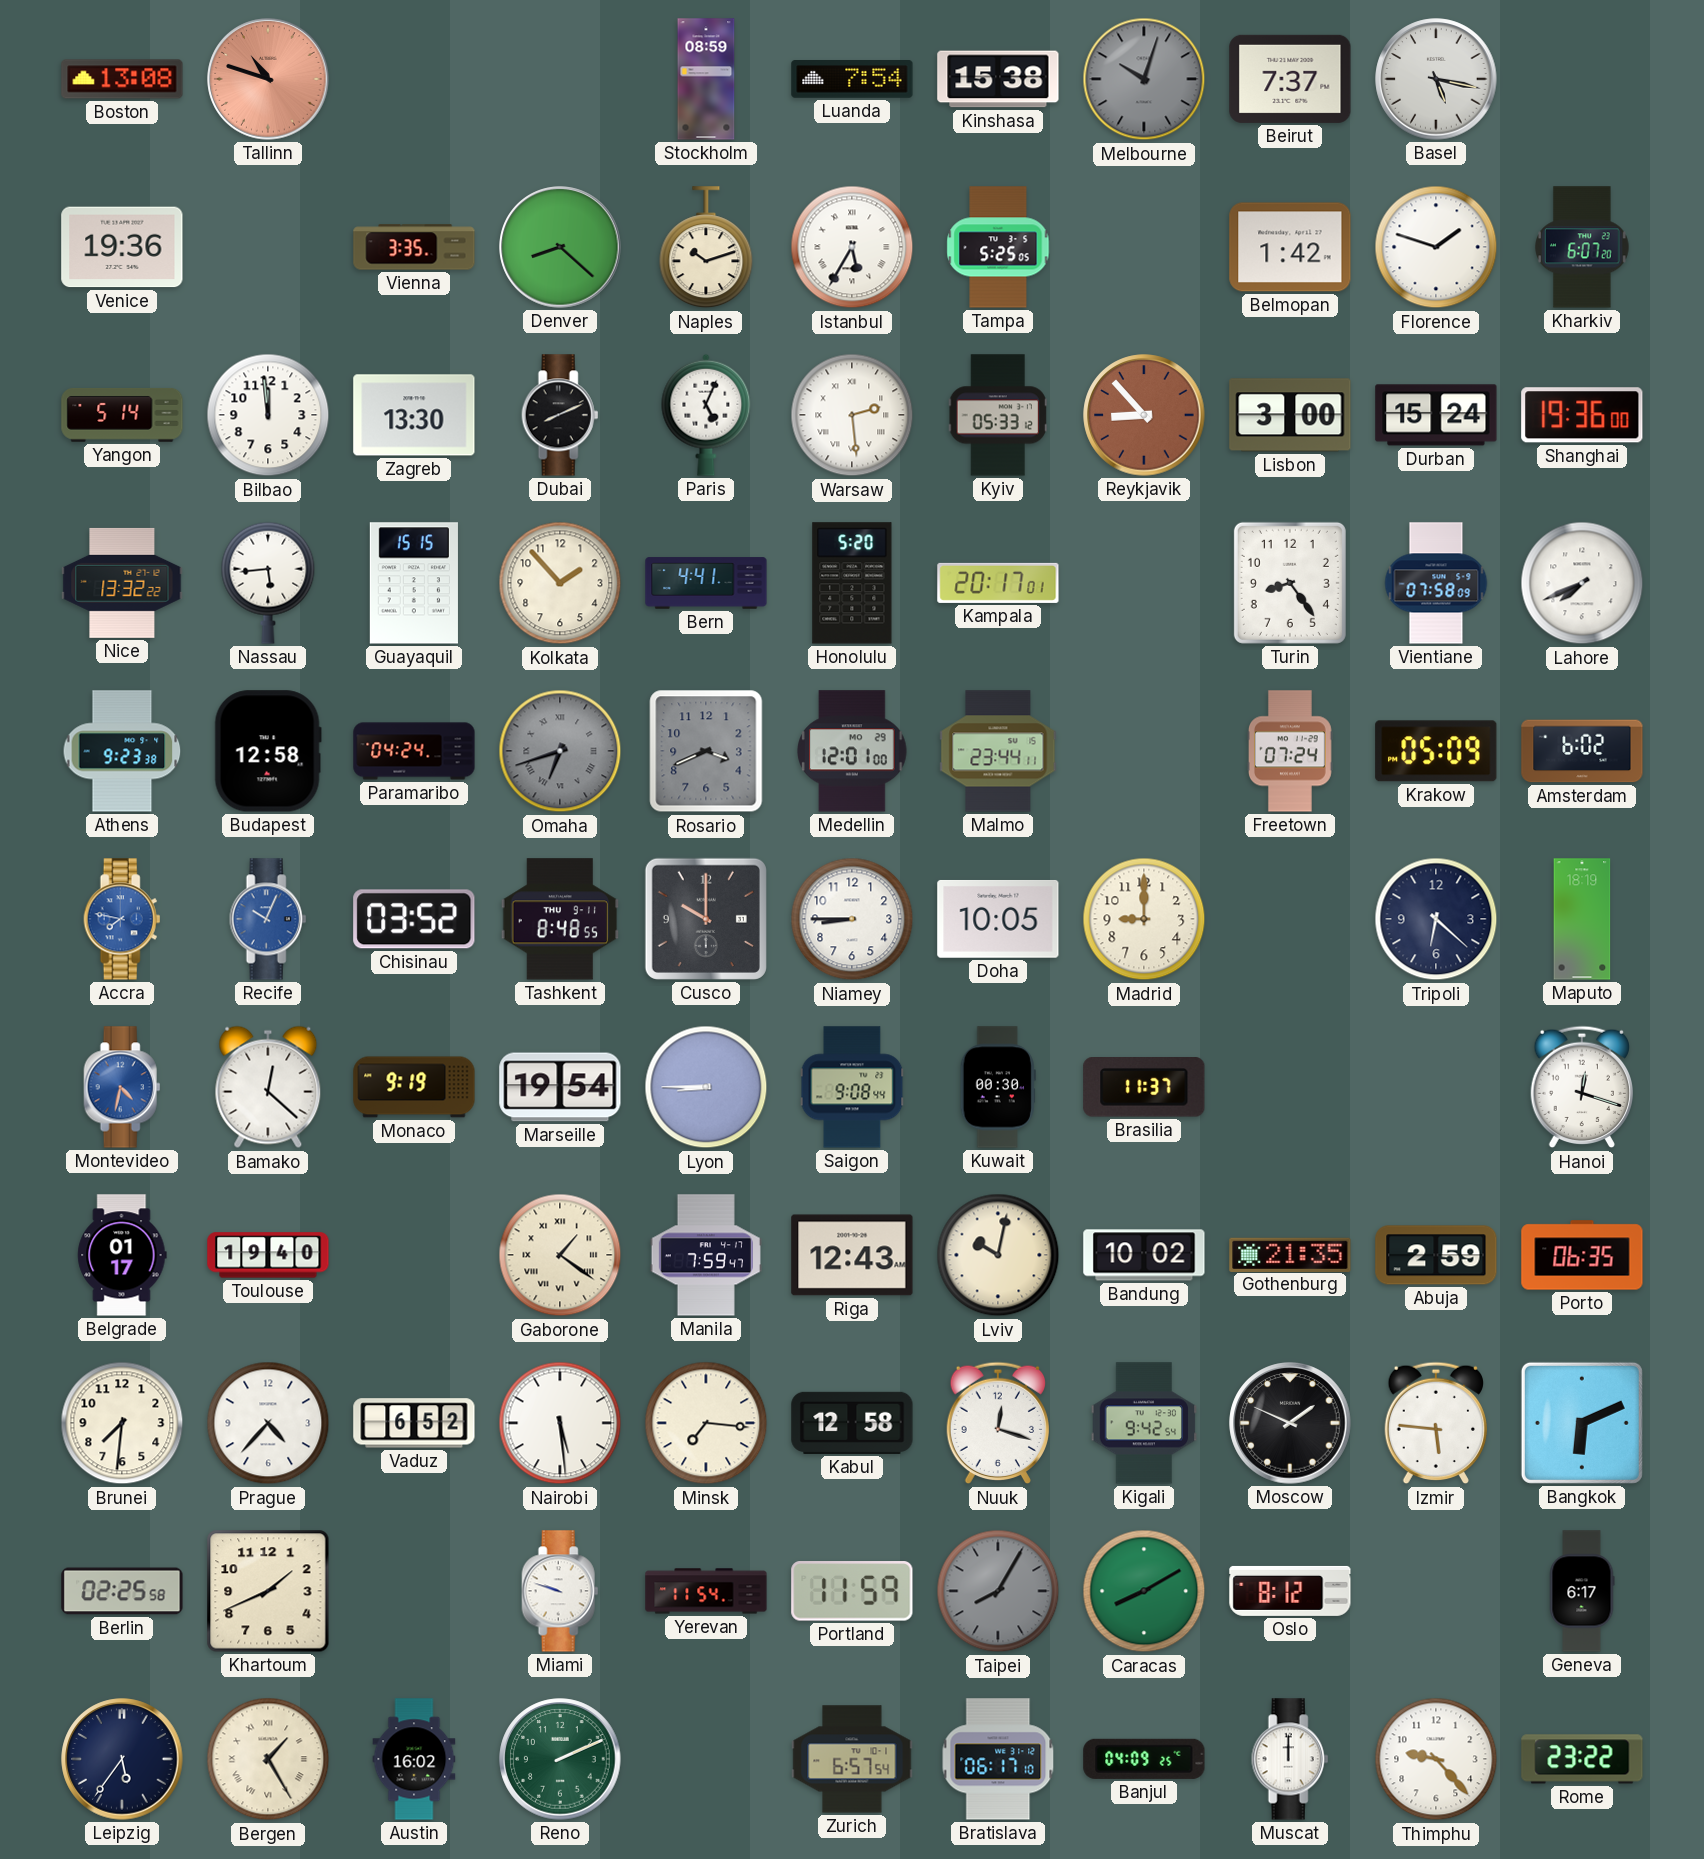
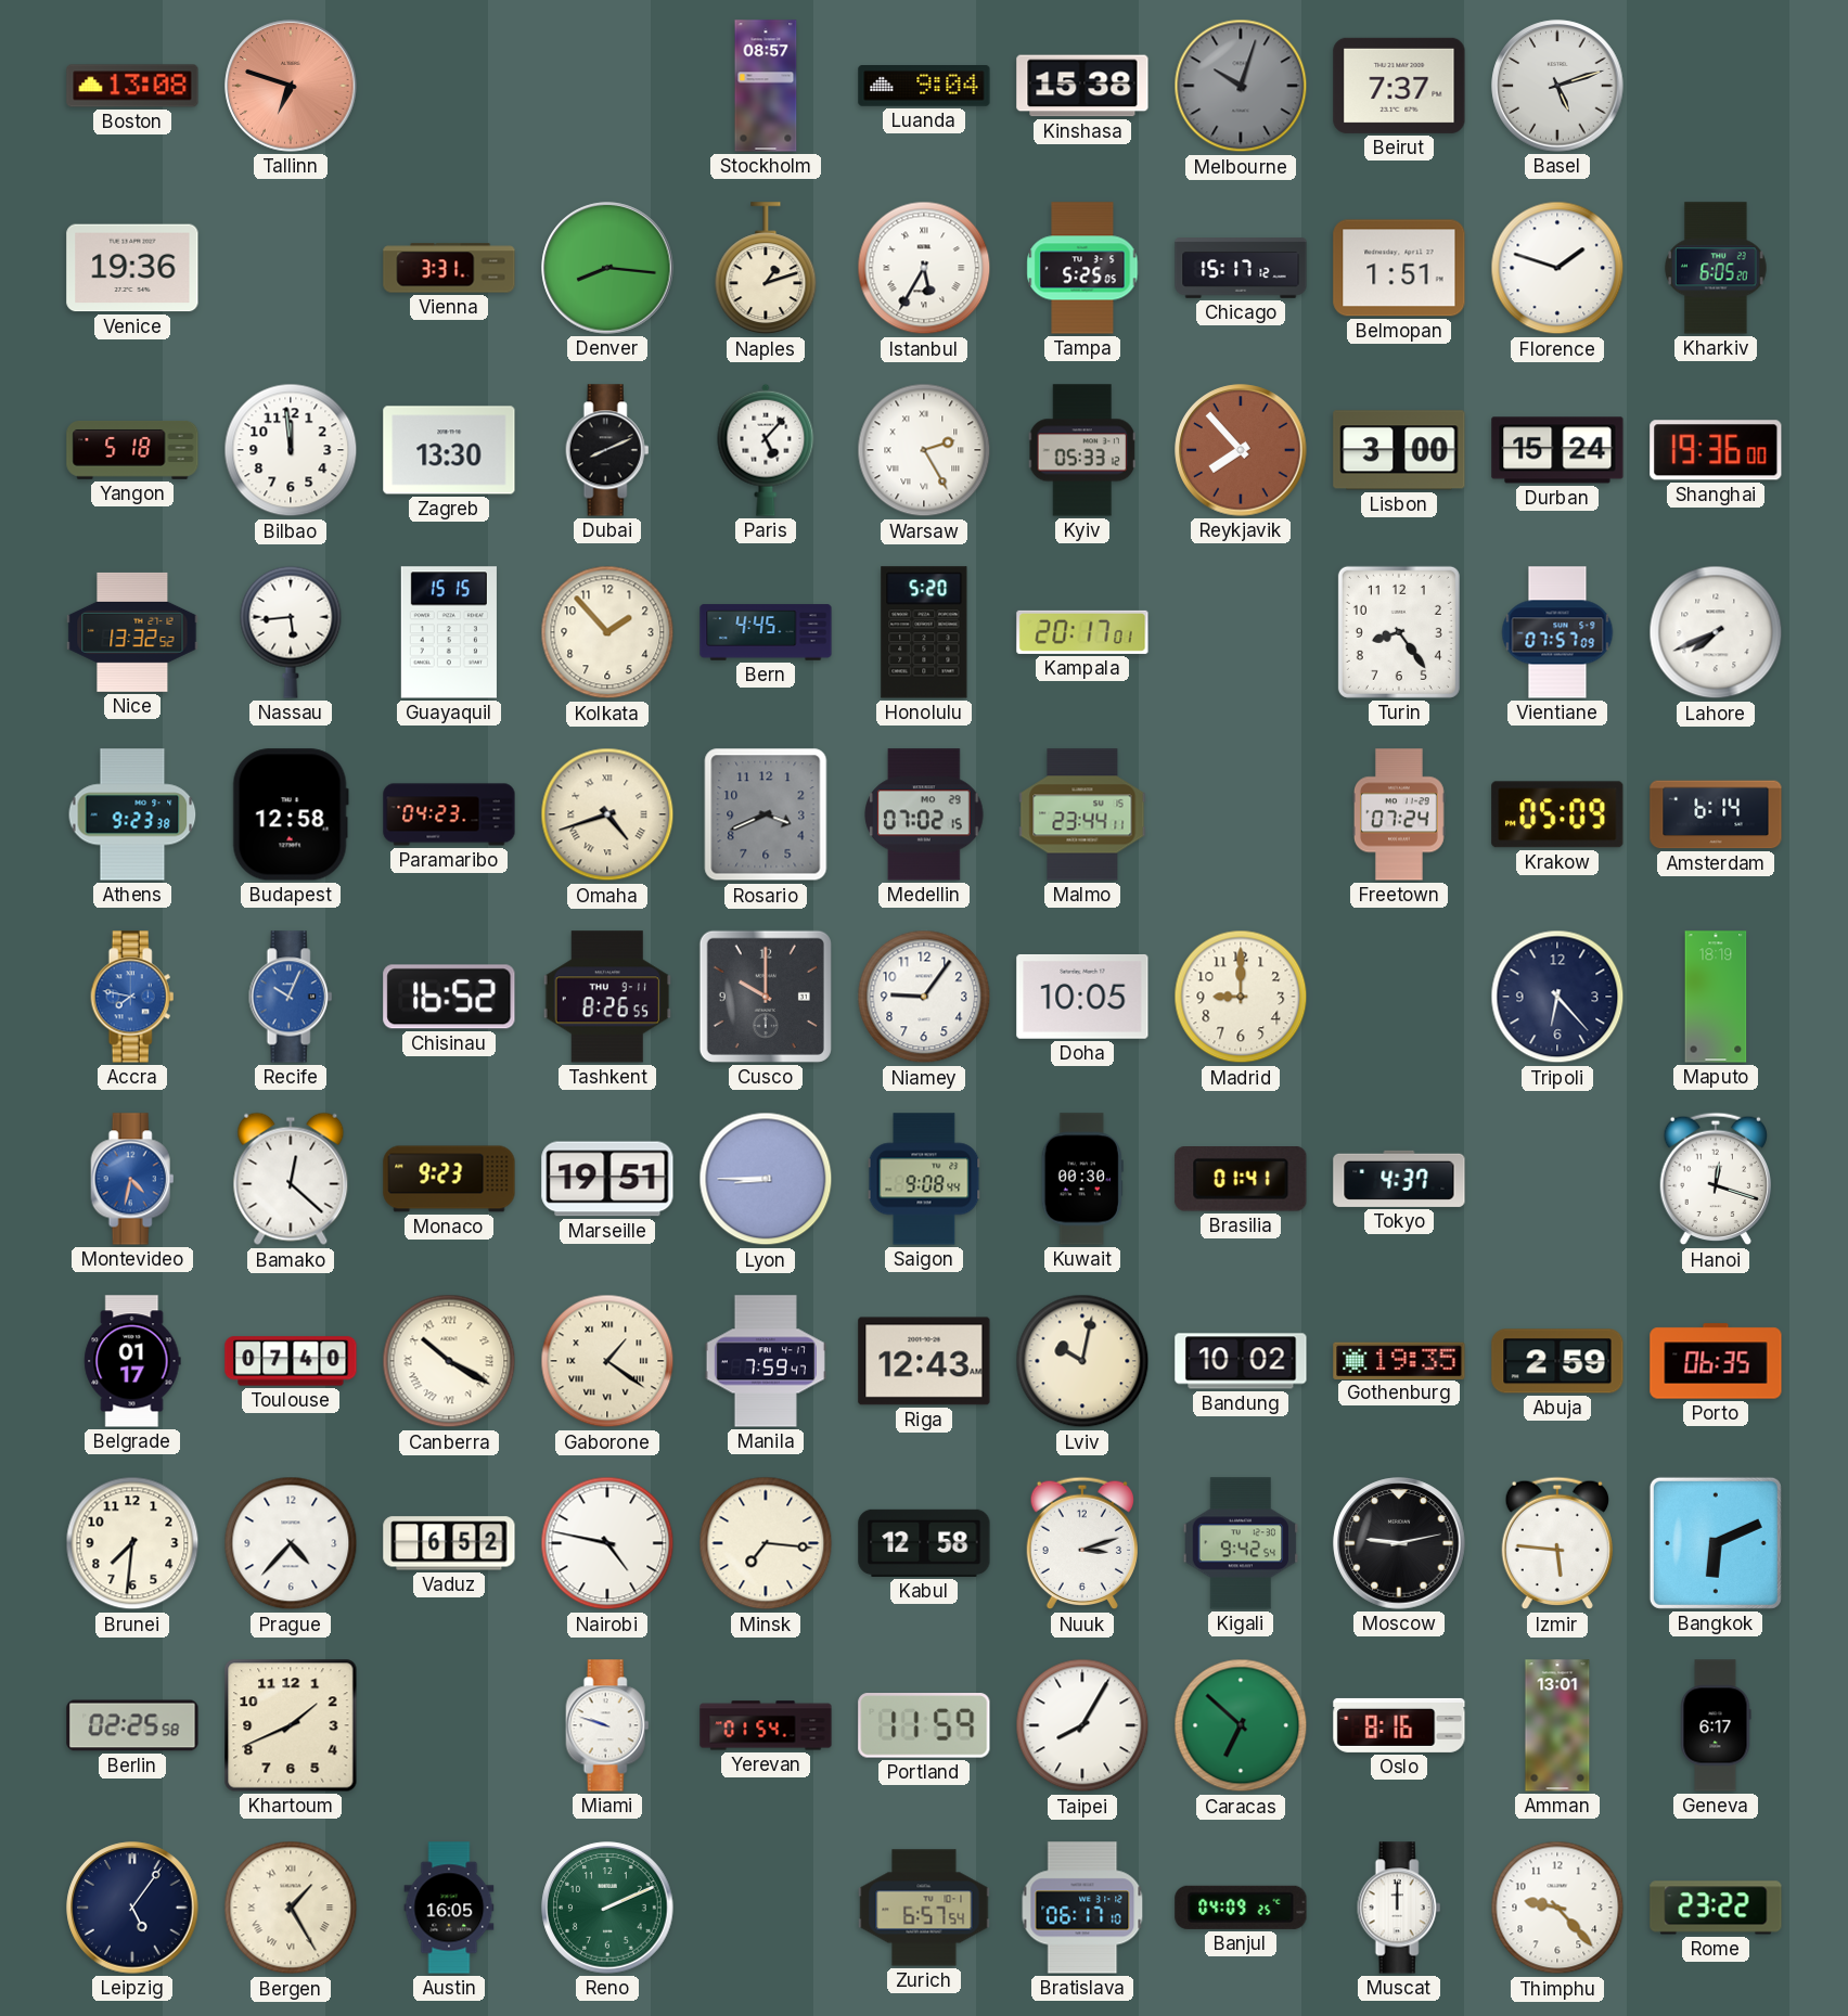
Tallinn: 10:48 -> 6:48
Stockholm: 08:59 -> 08:57
Luanda: 7:54 -> 9:04
Basel: 5:17 -> 5:12
Vienna: 3:35 -> 3:31
Denver: 8:22 -> 8:16
Naples: 10:12 -> 1:12
Chicago: none -> 15:17
Belmopan: 1:42 -> 1:51
Kharkiv: 6:07 -> 6:05
Yangon: 5:14 -> 5:18
Paris: 5:04 -> 5:07
Warsaw: 2:29 -> 2:25
Reykjavik: 8:53 -> 7:53
Nice: 13:32:22 -> 13:32:52
Bern: 4:41 -> 4:45
Vientiane: 07:58 -> 07:57
Paramaribo: 04:24 -> 04:23
Omaha: 6:42 -> 4:42
Omaha dial: grey -> cream
Medellin: 12:01 -> 07:02
Amsterdam: 6:02 -> 6:14
Chisinau: 03:52 -> 16:52
Tashkent: 8:48 -> 8:26
Niamey: 8:45 -> 9:06
Tripoli: 6:22 -> 6:23
Monaco: 9:19 -> 9:23
Marseille: 19:54 -> 19:51
Brasilia: 11:37 -> 01:41
Tokyo: none -> 4:37
Toulouse: 19:40 -> 07:40
Canberra: none -> 10:20
Gothenburg: 21:35 -> 19:35
Nairobi: 5:29 -> 4:47
Nuuk: 12:18 -> 3:12
Moscow: 1:49 -> 9:13
Yerevan: 11:54 -> 01:54
Taipei dial: grey -> white
Caracas: 8:10 -> 6:52
Oslo: 8:12 -> 8:16
Amman: none -> 13:01
Leipzig: 5:36 -> 5:06
Austin: 16:02 -> 16:05
